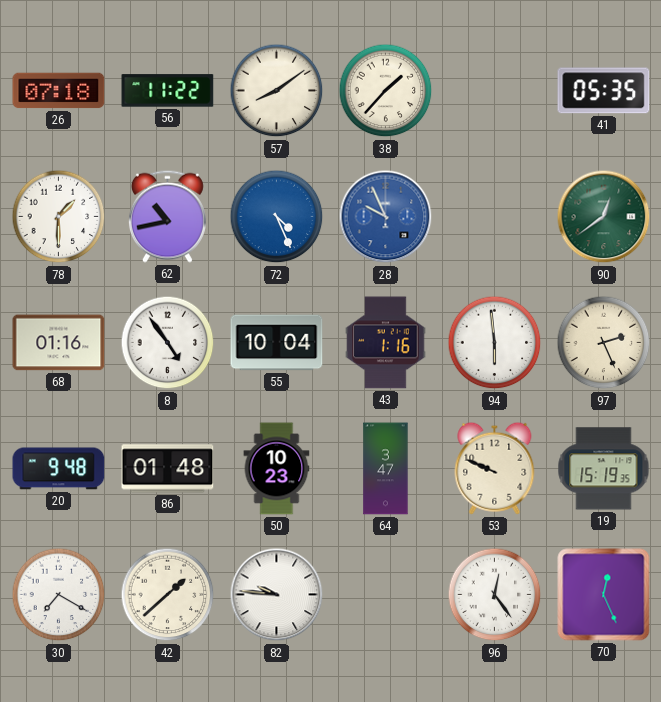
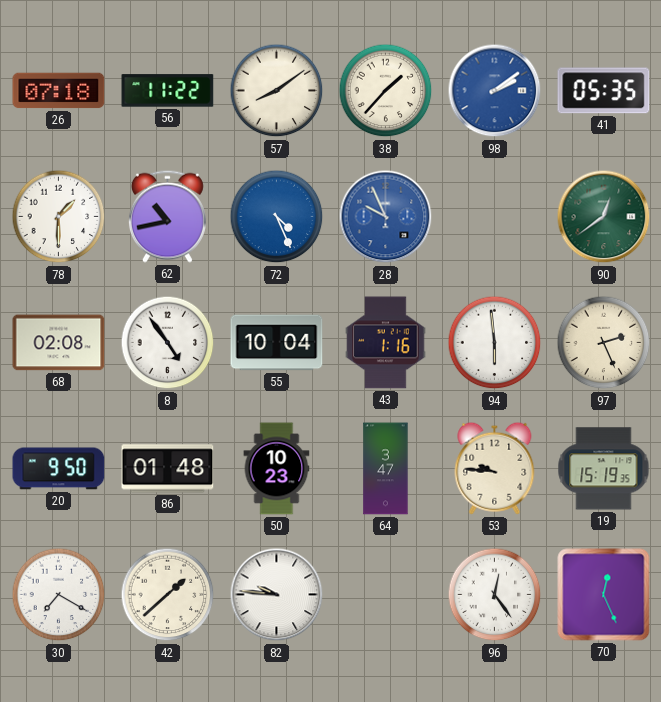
98: none -> 2:09
68: 01:16 -> 02:08
20: 9:48 -> 9:50
53: 9:49 -> 9:46
